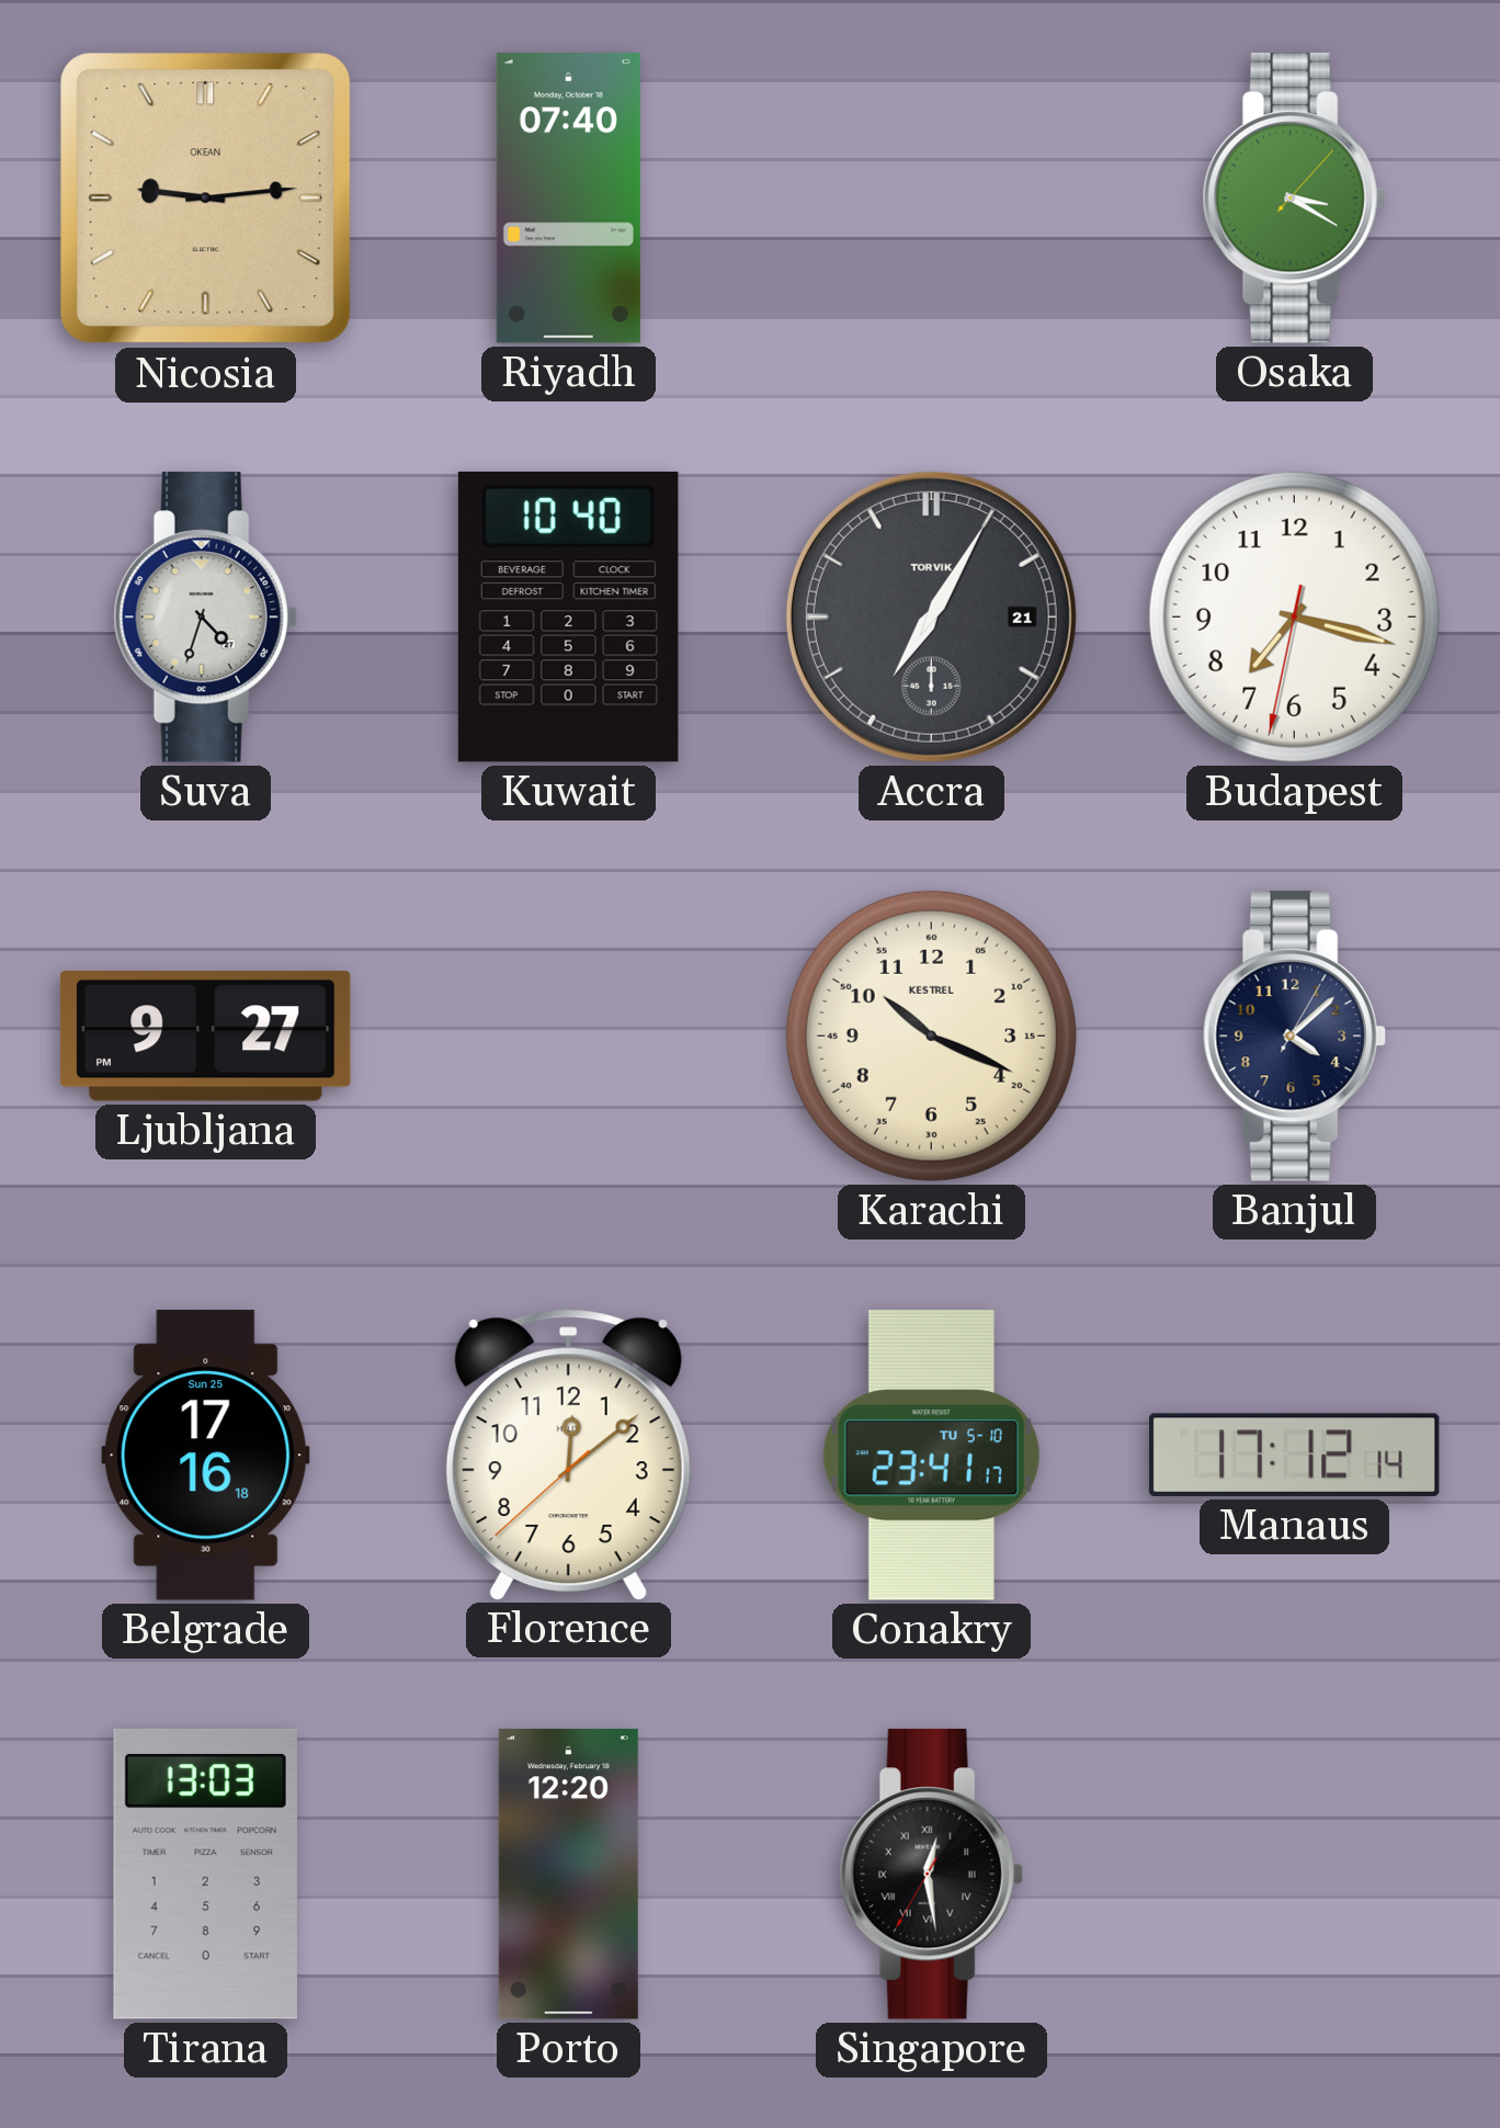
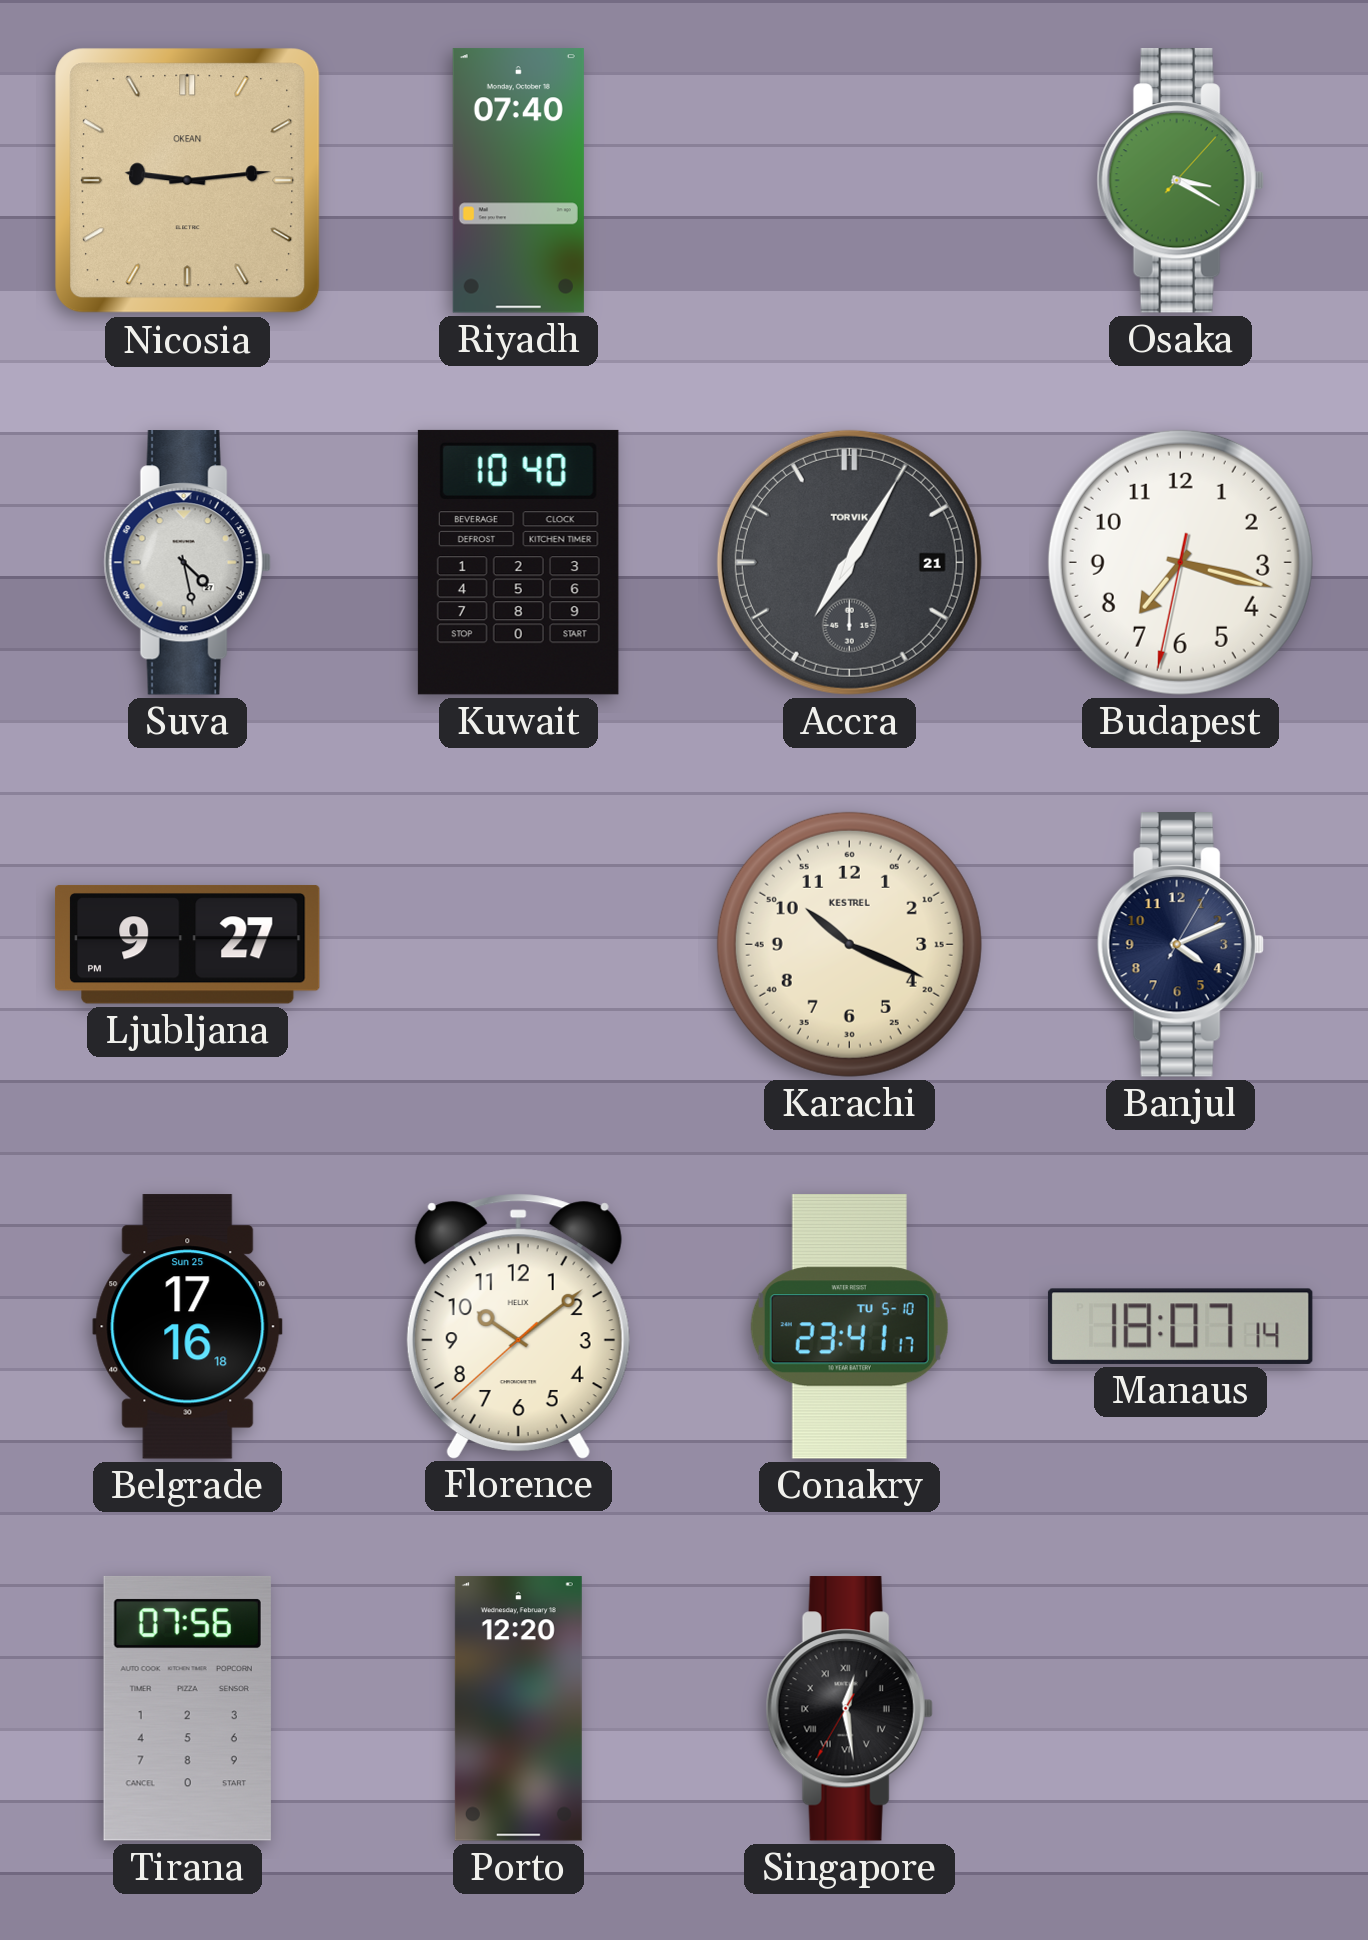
Suva: 4:33 -> 4:28
Banjul: 4:08 -> 4:11
Florence: 12:08 -> 10:08
Manaus: 17:12 -> 18:07
Tirana: 13:03 -> 07:56
